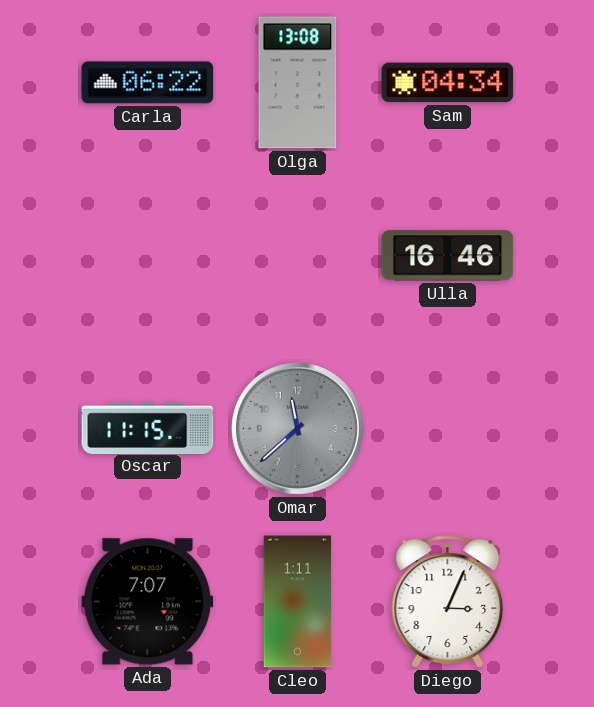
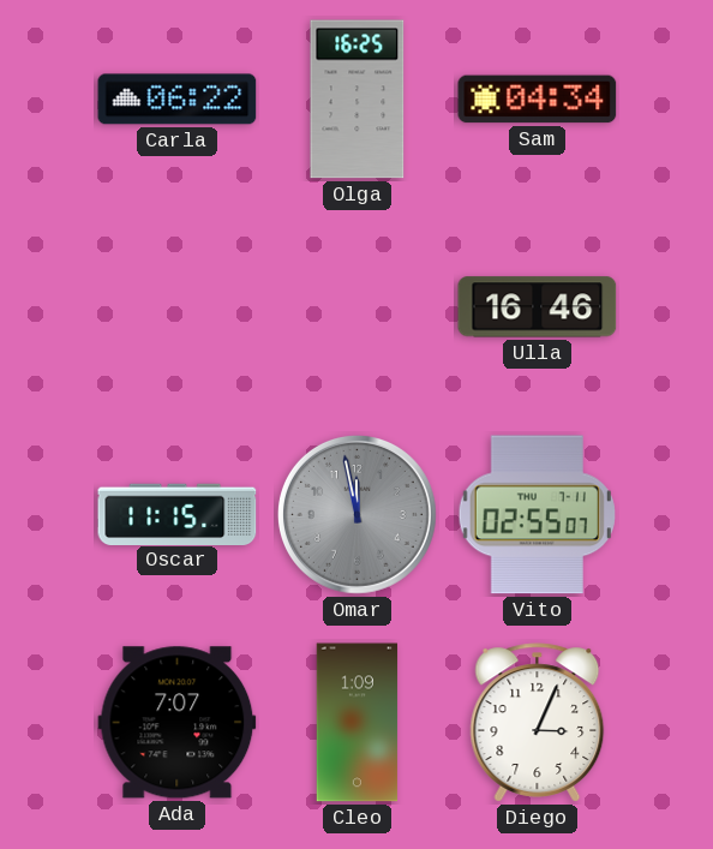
Olga: 13:08 -> 16:25
Omar: 11:38 -> 11:58
Vito: none -> 02:55
Cleo: 1:11 -> 1:09
